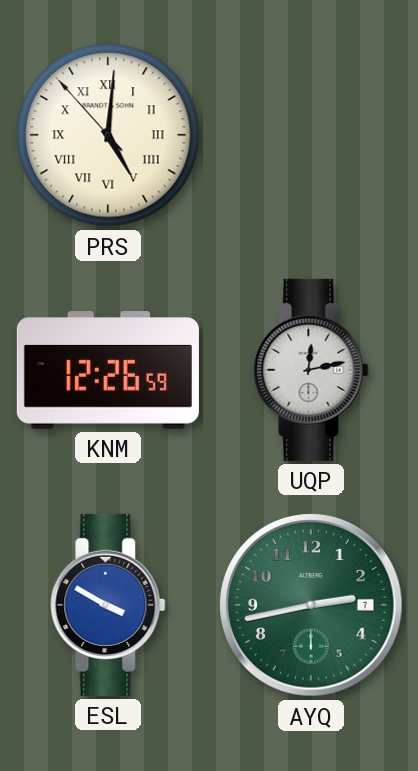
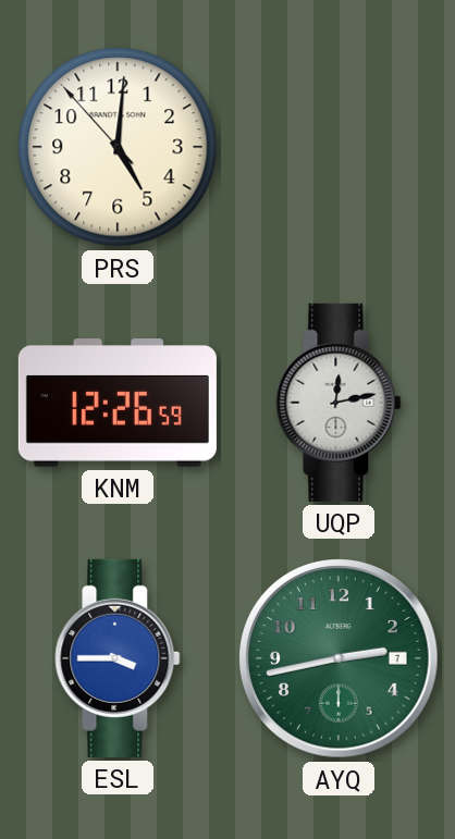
PRS numerals: Roman -> Arabic
ESL: 3:50 -> 3:45
